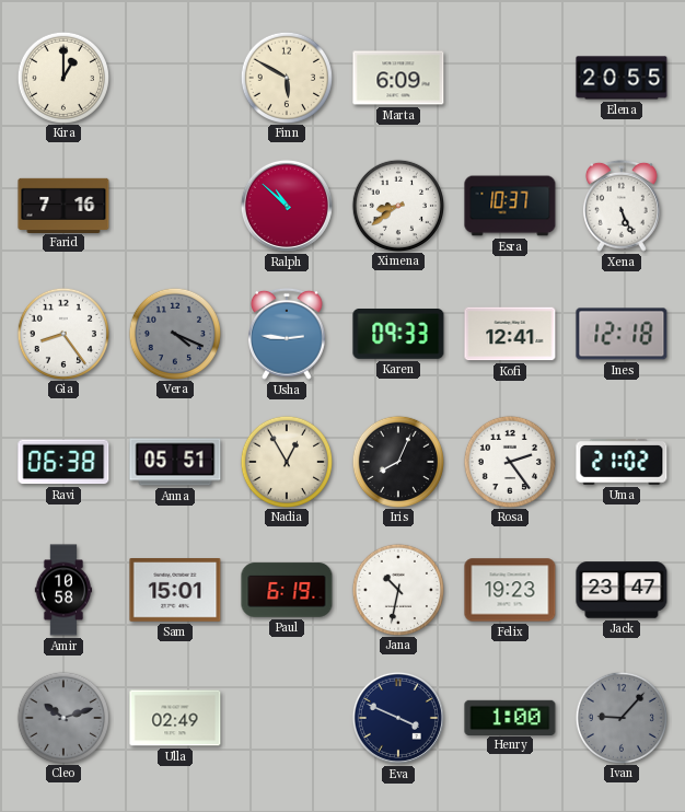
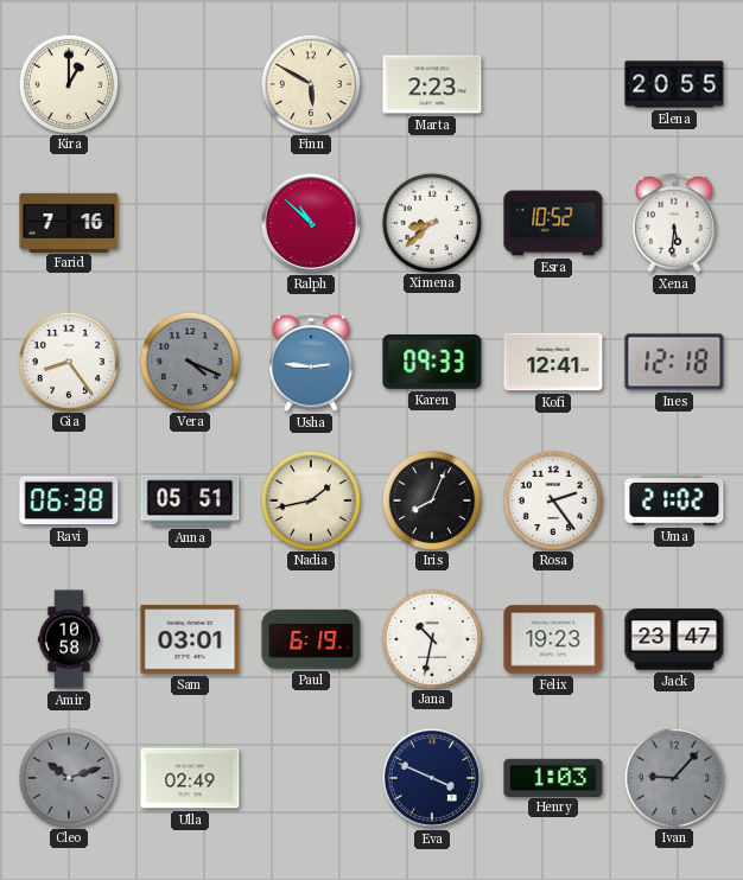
Marta: 6:09 -> 2:23
Ximena: 8:39 -> 8:38
Esra: 10:37 -> 10:52
Xena: 5:26 -> 5:31
Nadia: 12:55 -> 1:43
Sam: 15:01 -> 03:01
Henry: 1:00 -> 1:03
